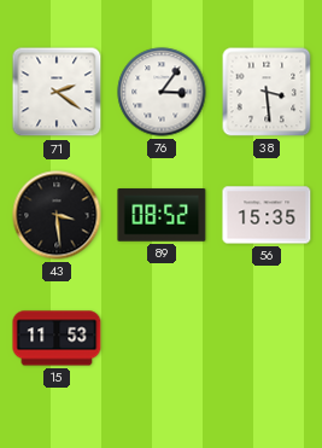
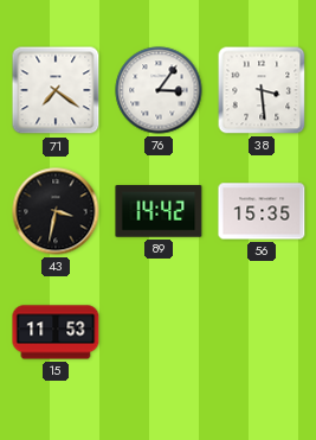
71: 2:21 -> 7:21
43: 3:29 -> 3:32
89: 08:52 -> 14:42
